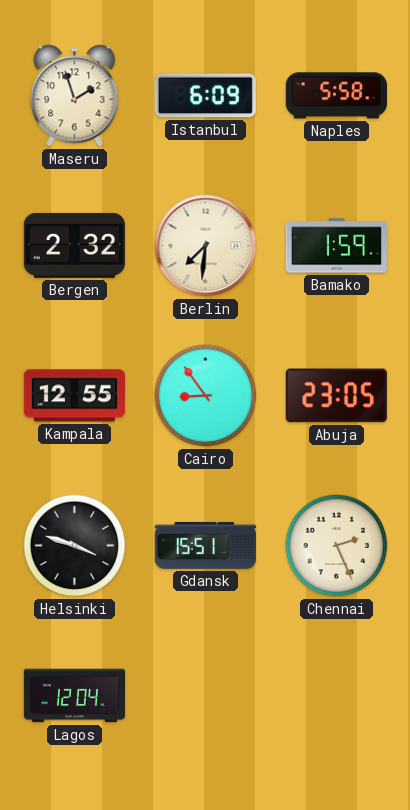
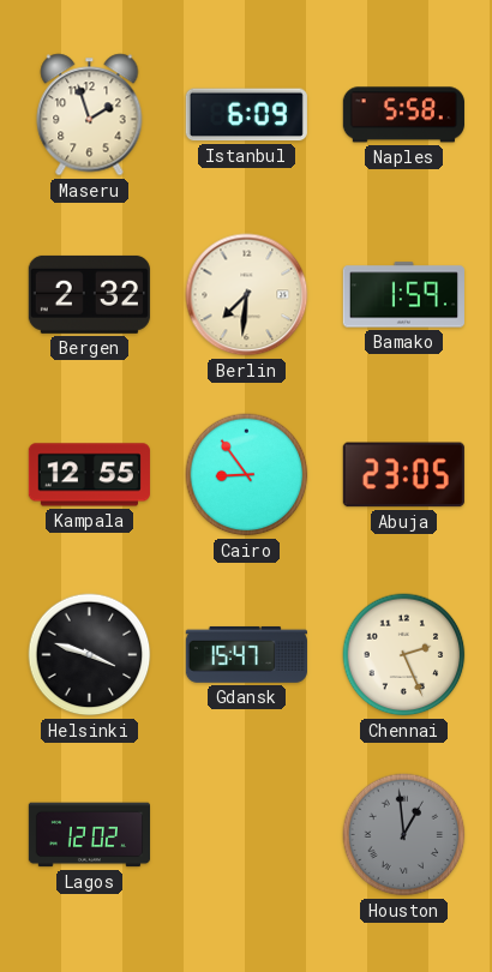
Gdansk: 15:51 -> 15:47
Lagos: 12:04 -> 12:02
Houston: none -> 12:59
